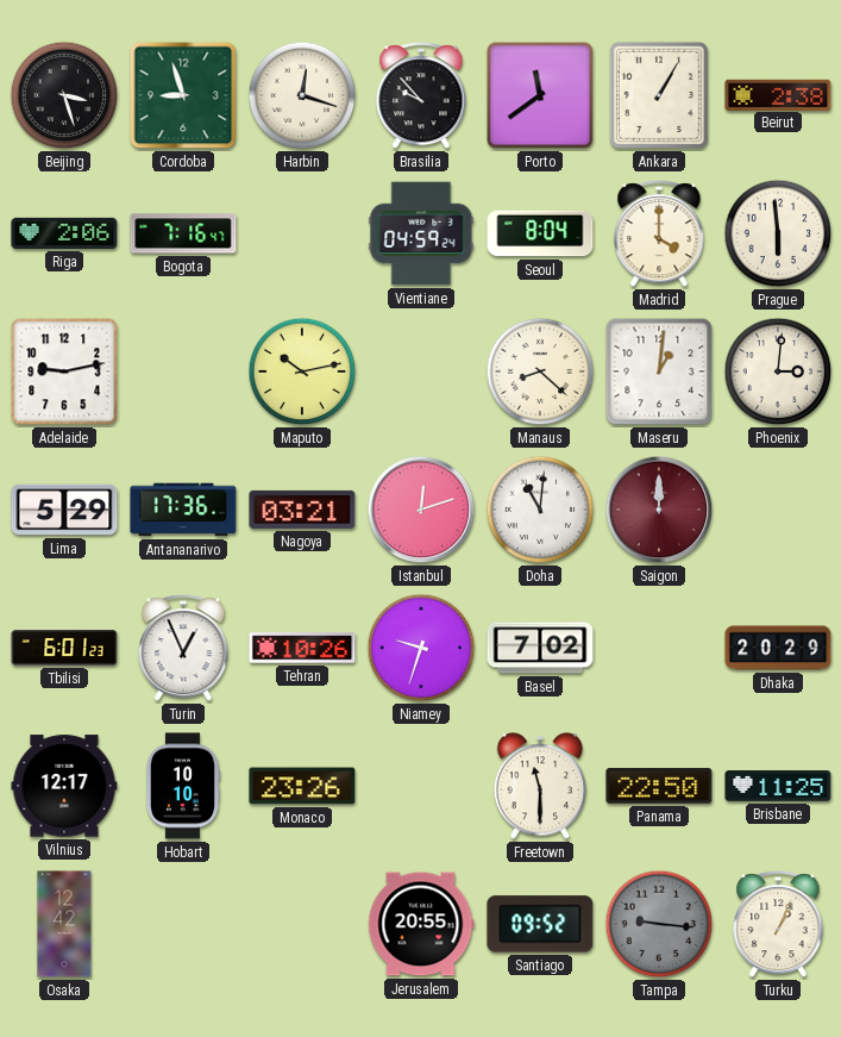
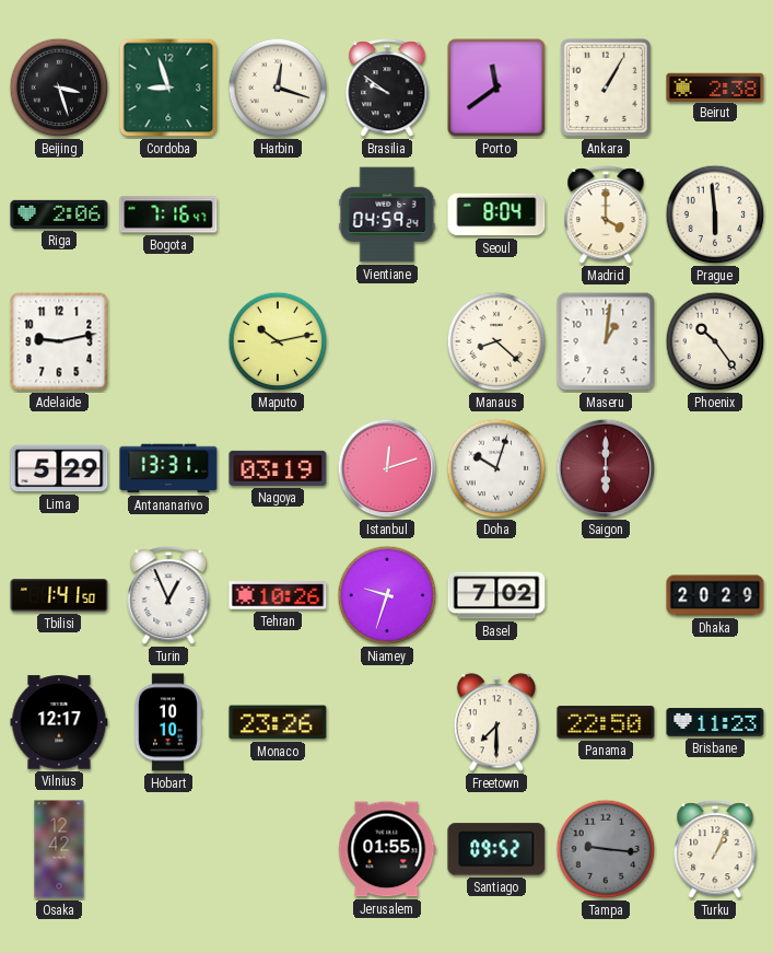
Brasilia: 9:53 -> 9:51
Phoenix: 3:01 -> 10:24
Antananarivo: 17:36 -> 13:31
Nagoya: 03:21 -> 03:19
Doha: 11:01 -> 10:03
Saigon: 12:00 -> 6:00
Tbilisi: 6:01 -> 1:41
Freetown: 11:30 -> 7:30
Brisbane: 11:25 -> 11:23
Jerusalem: 20:55 -> 01:55
